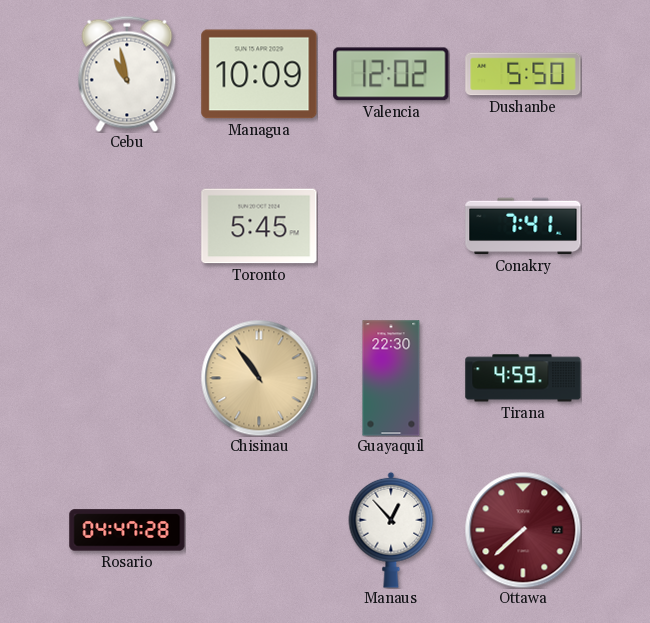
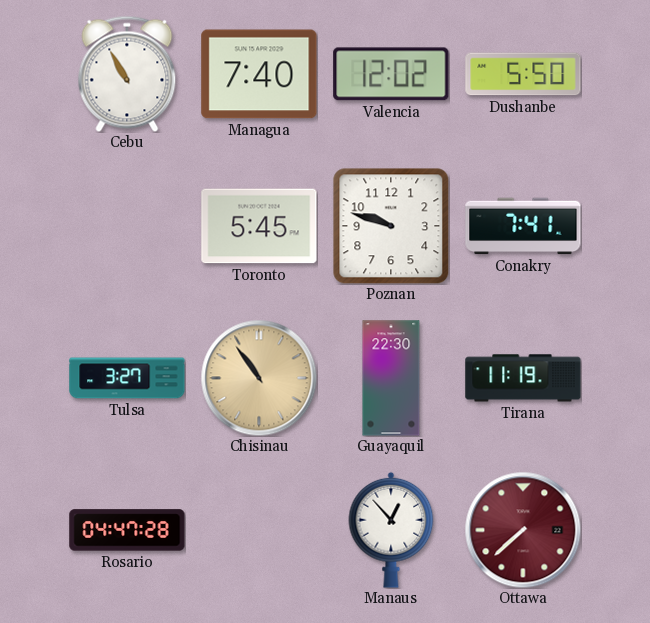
Cebu: 10:58 -> 10:55
Managua: 10:09 -> 7:40
Poznan: none -> 9:48
Tulsa: none -> 3:27
Tirana: 4:59 -> 11:19
